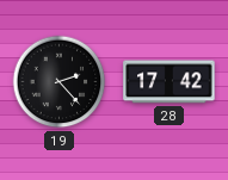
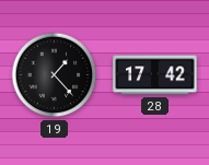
19: 2:23 -> 1:23
